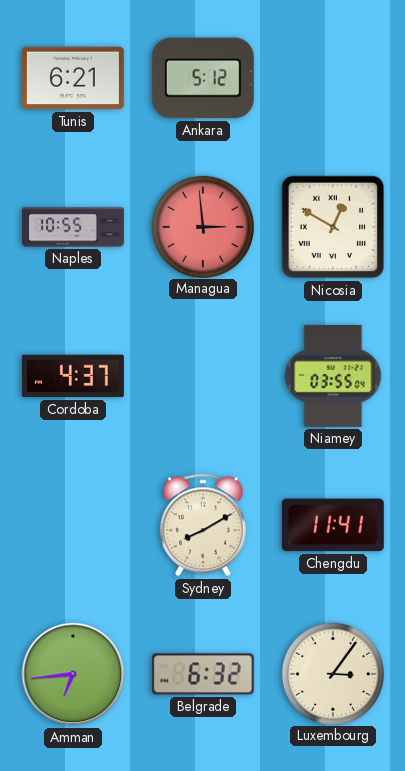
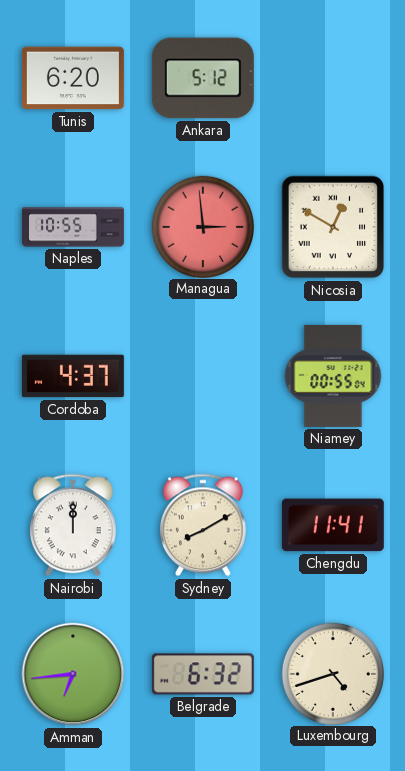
Tunis: 6:21 -> 6:20
Niamey: 03:55 -> 00:55
Nairobi: none -> 12:00
Luxembourg: 3:06 -> 4:42
